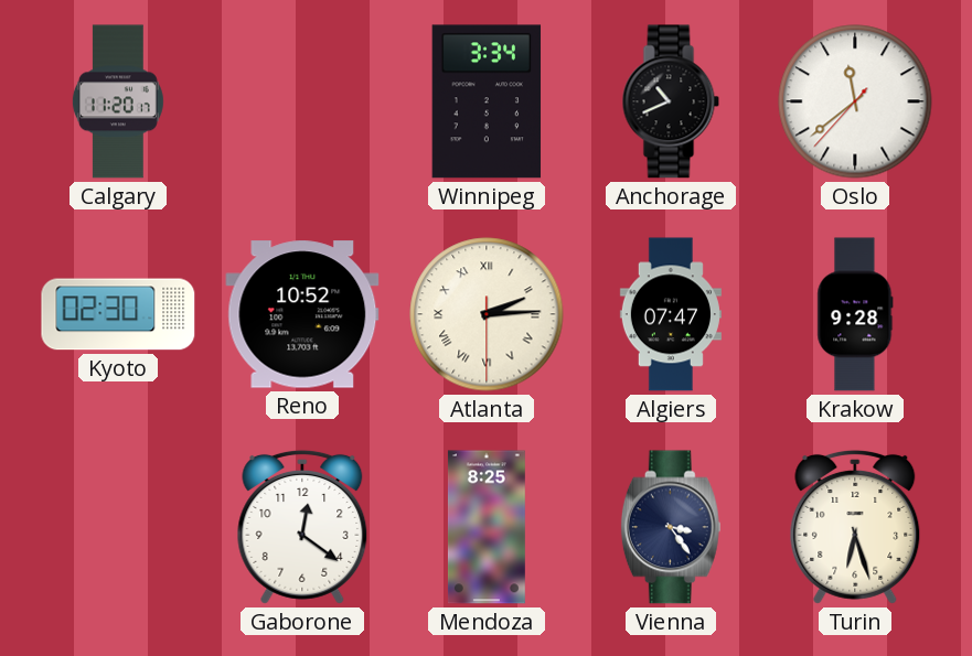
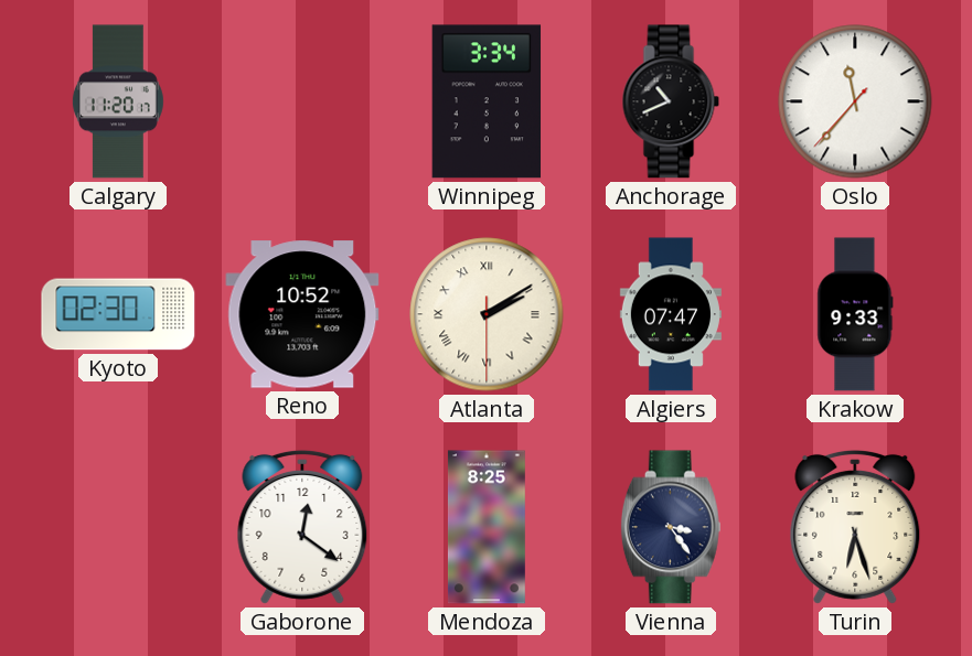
Oslo: 11:38 -> 11:36
Atlanta: 2:14 -> 2:09
Krakow: 9:28 -> 9:33
